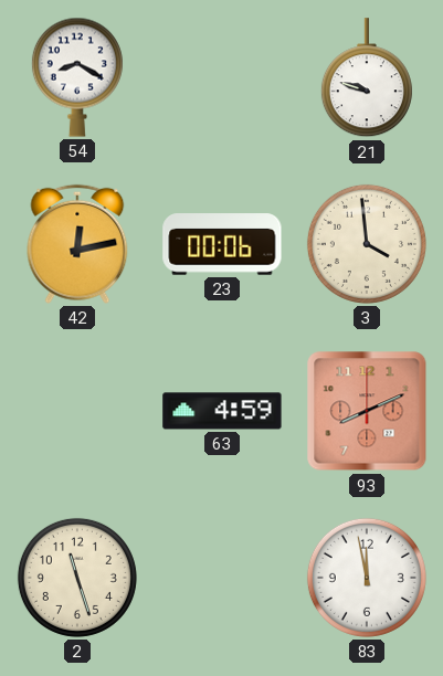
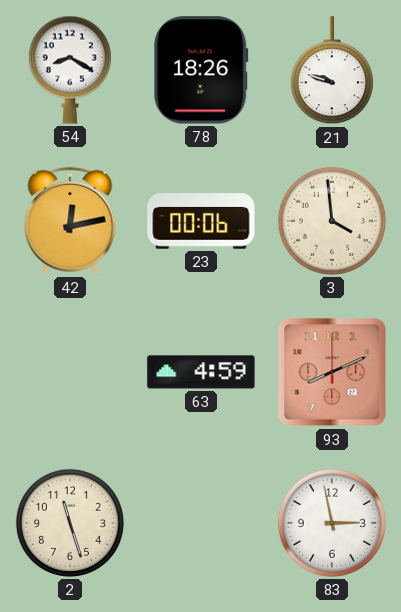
78: none -> 18:26
83: 11:58 -> 2:58
